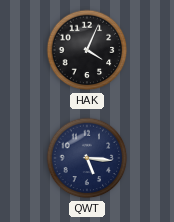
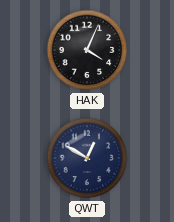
QWT: 5:16 -> 12:50
